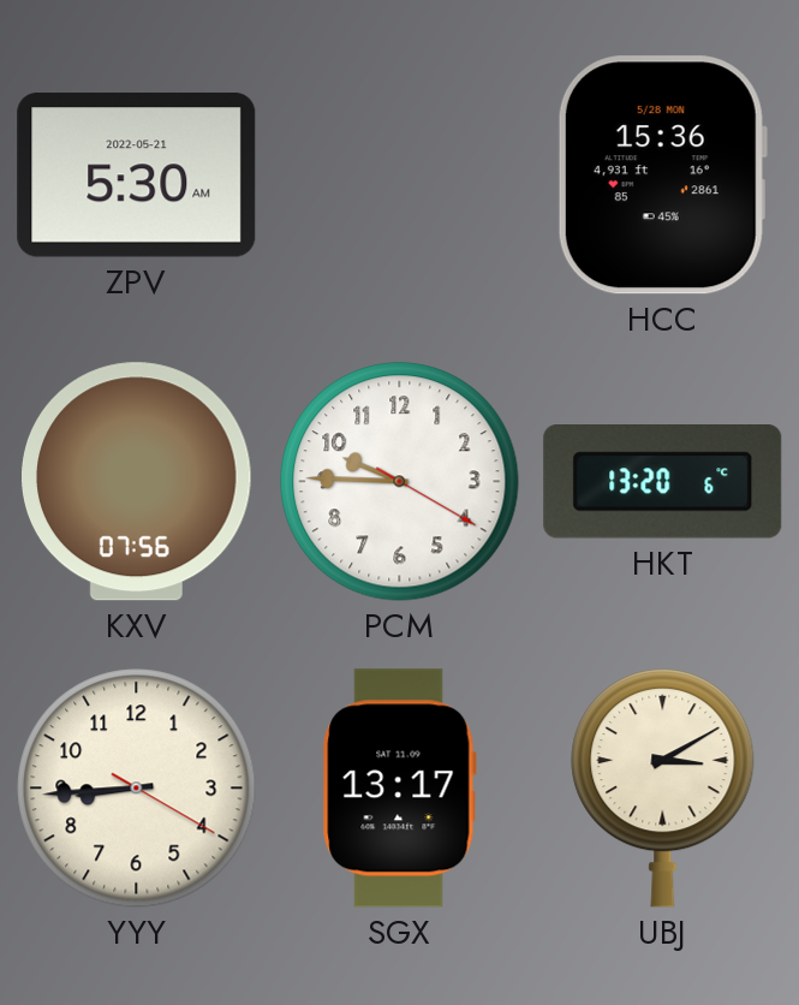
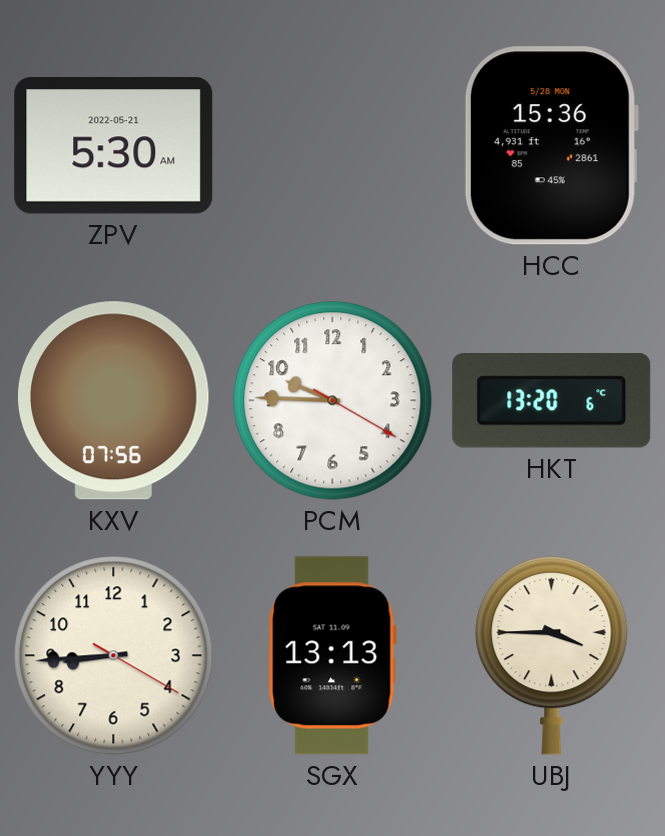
SGX: 13:17 -> 13:13
UBJ: 3:10 -> 3:45
